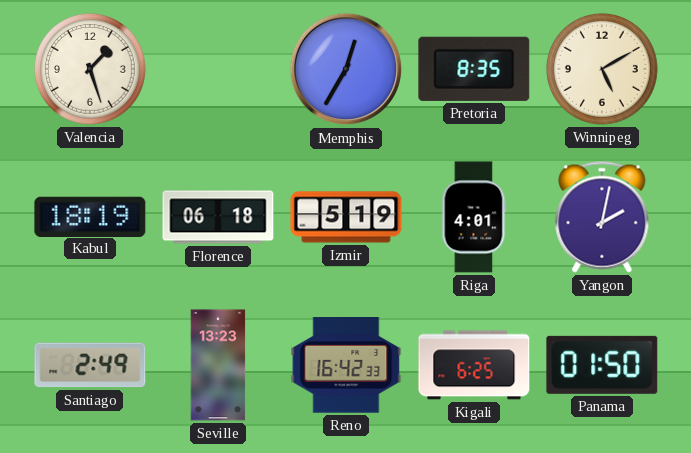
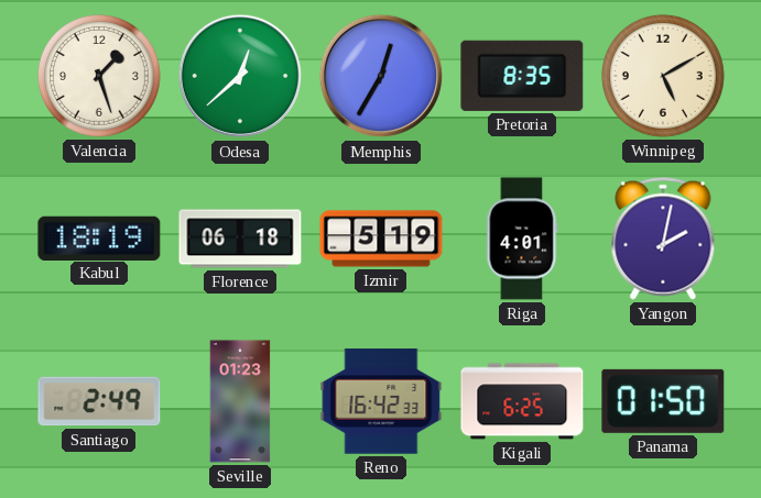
Odesa: none -> 12:38
Seville: 13:23 -> 01:23
